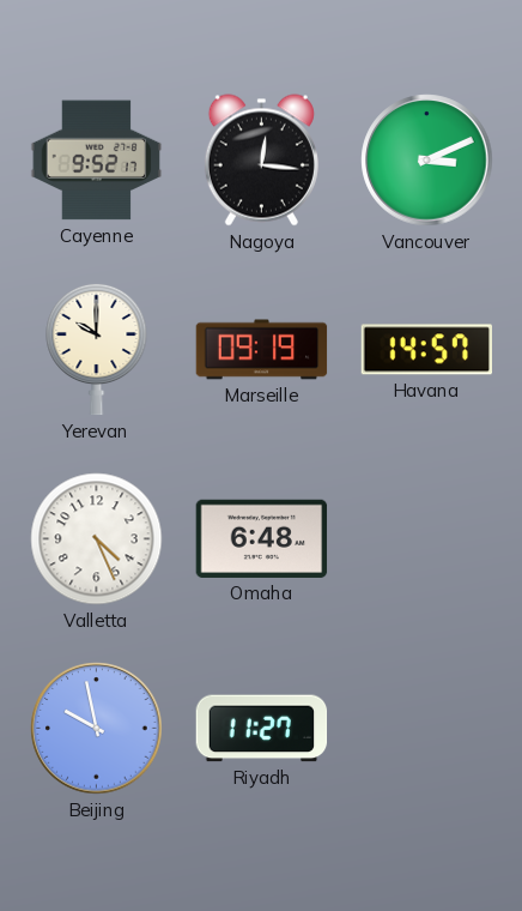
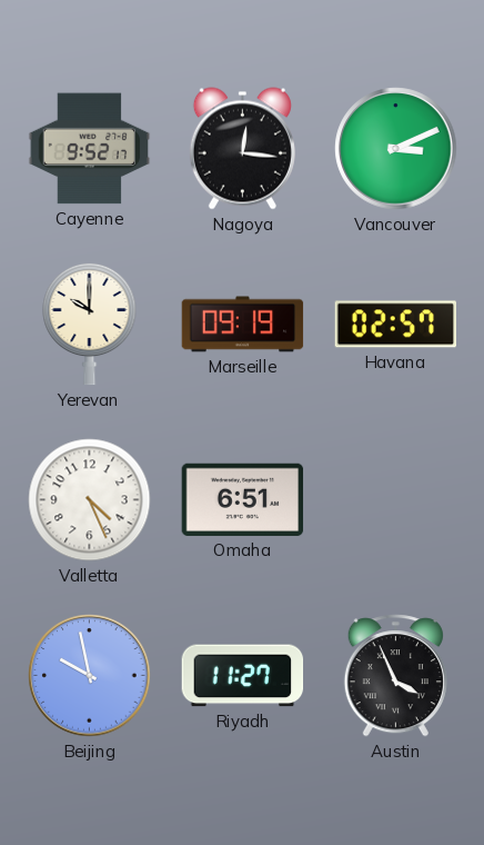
Havana: 14:57 -> 02:57
Omaha: 6:48 -> 6:51
Austin: none -> 3:56
